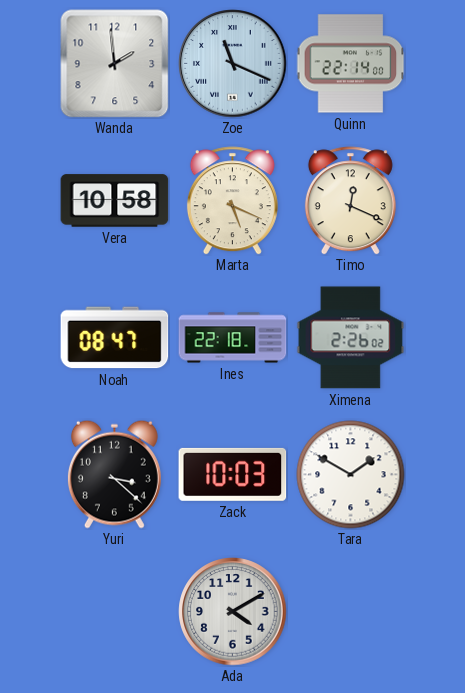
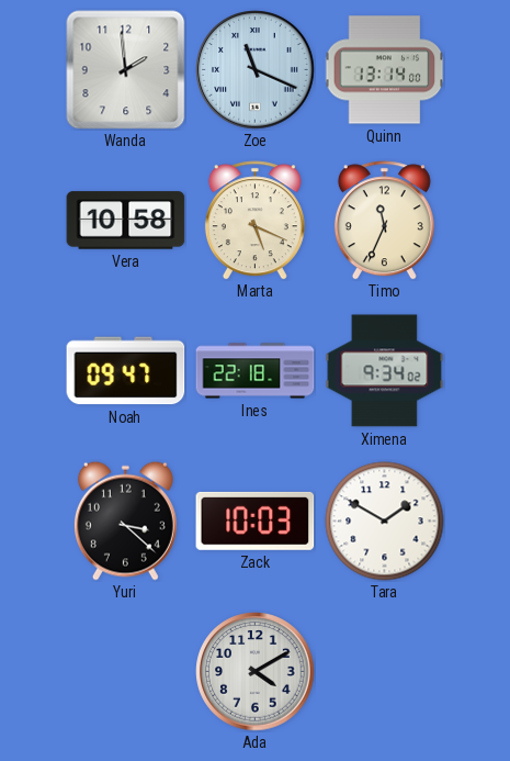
Quinn: 22:14 -> 13:14
Timo: 12:19 -> 11:34
Noah: 08:47 -> 09:47
Ximena: 2:26 -> 9:34
